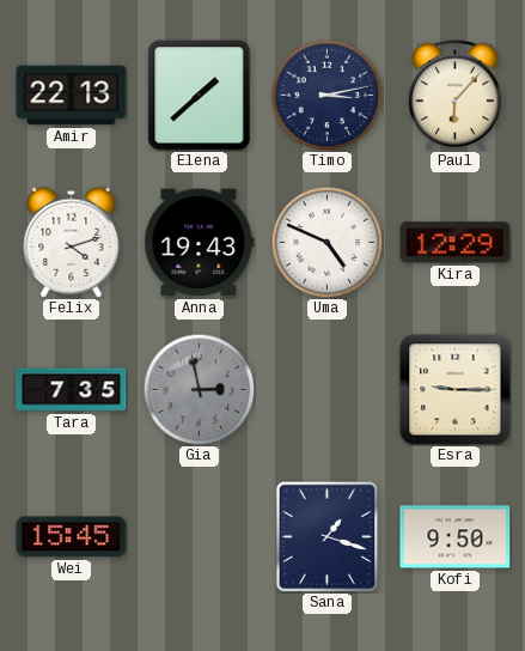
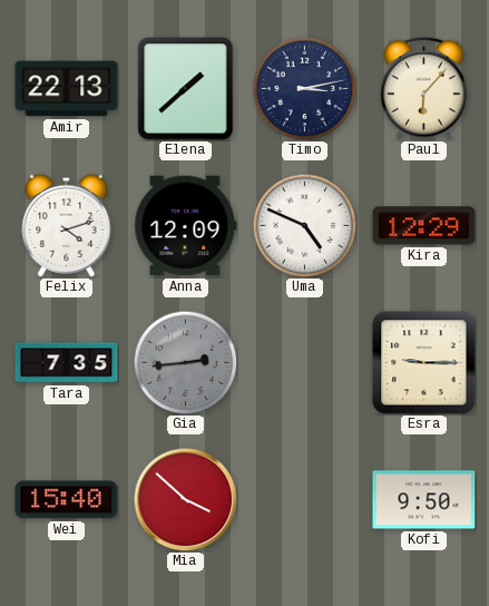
Anna: 19:43 -> 12:09
Gia: 2:58 -> 2:44
Wei: 15:45 -> 15:40
Mia: none -> 3:52
Sana: 1:18 -> none
